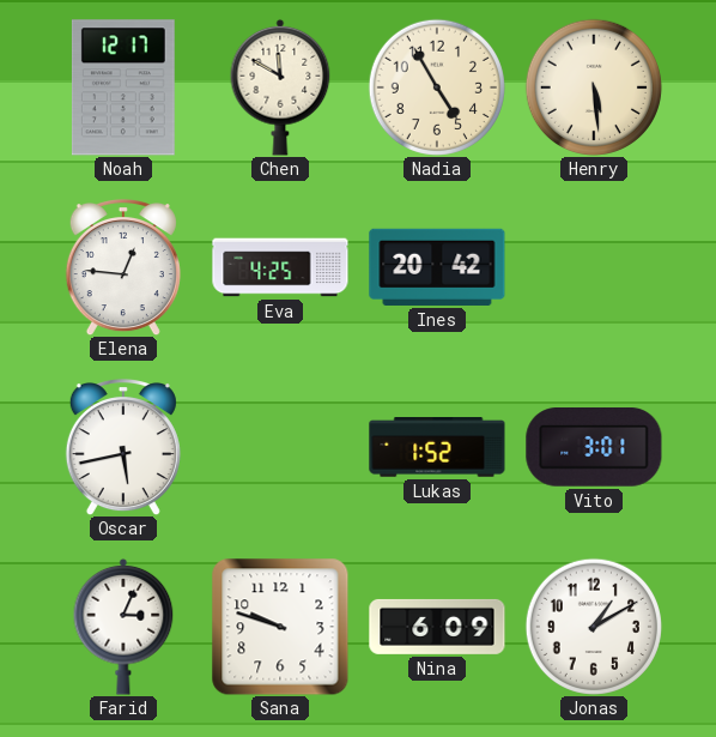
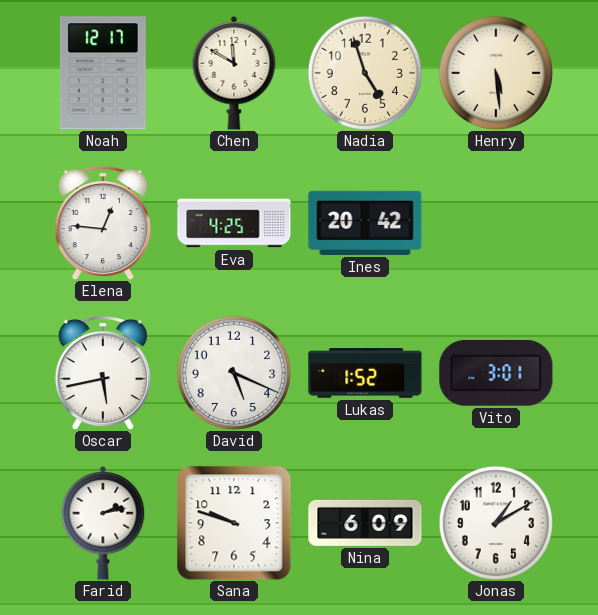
Nadia: 4:55 -> 4:57
David: none -> 5:19
Farid: 3:04 -> 2:13
